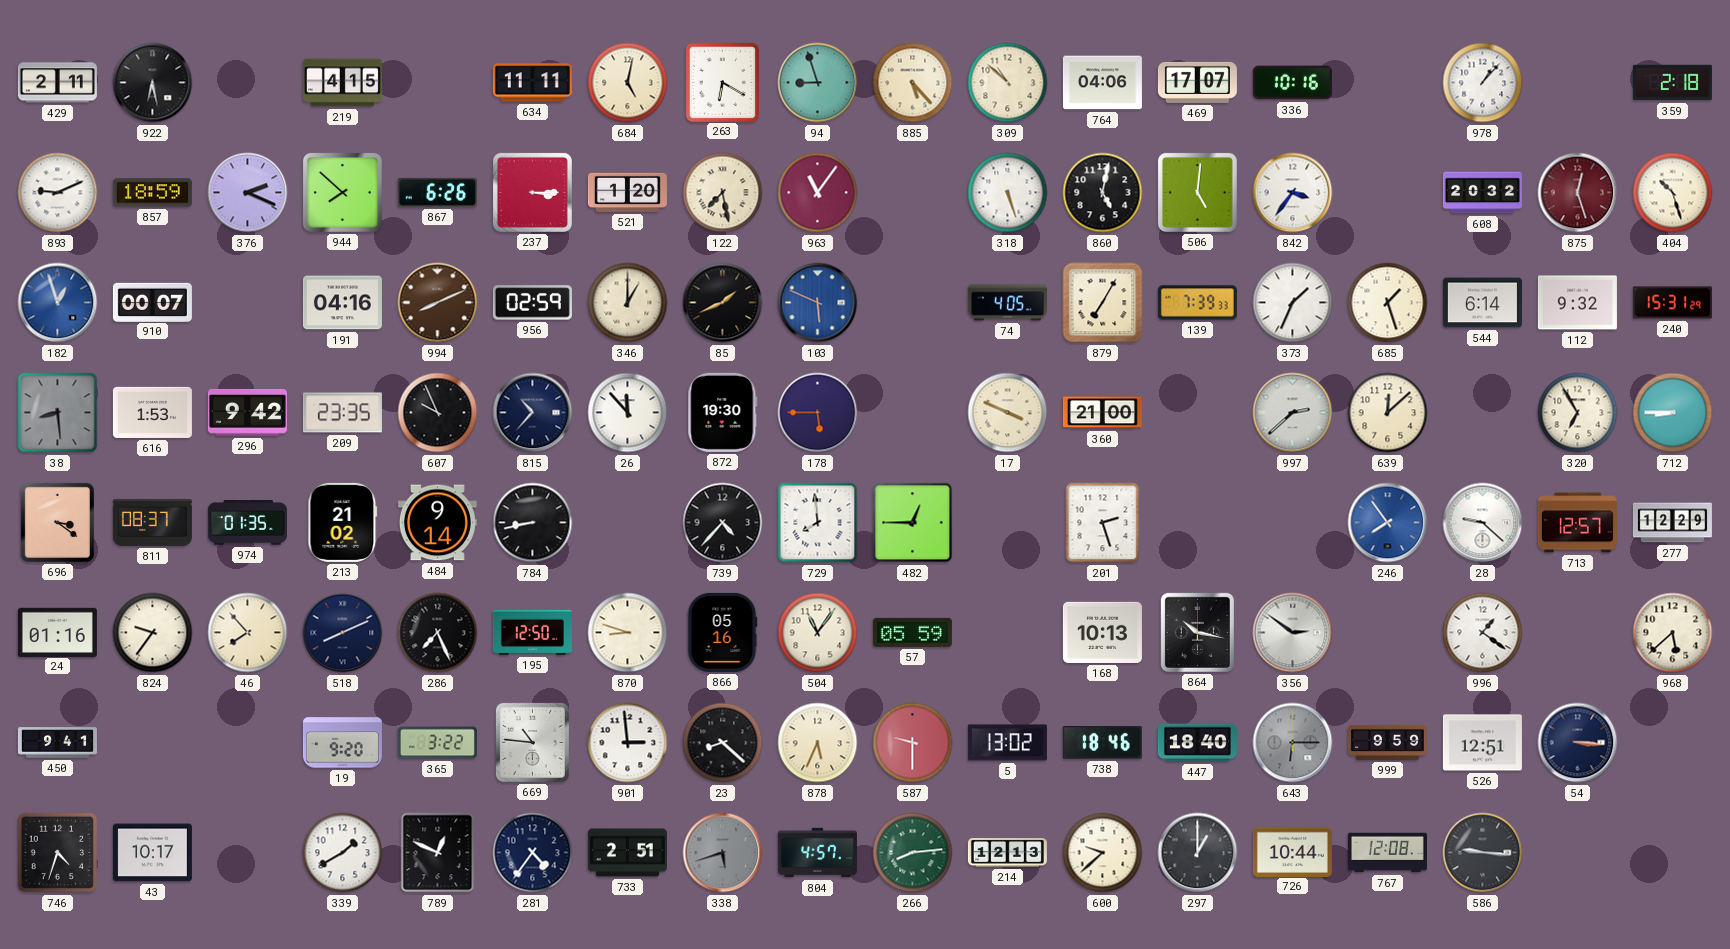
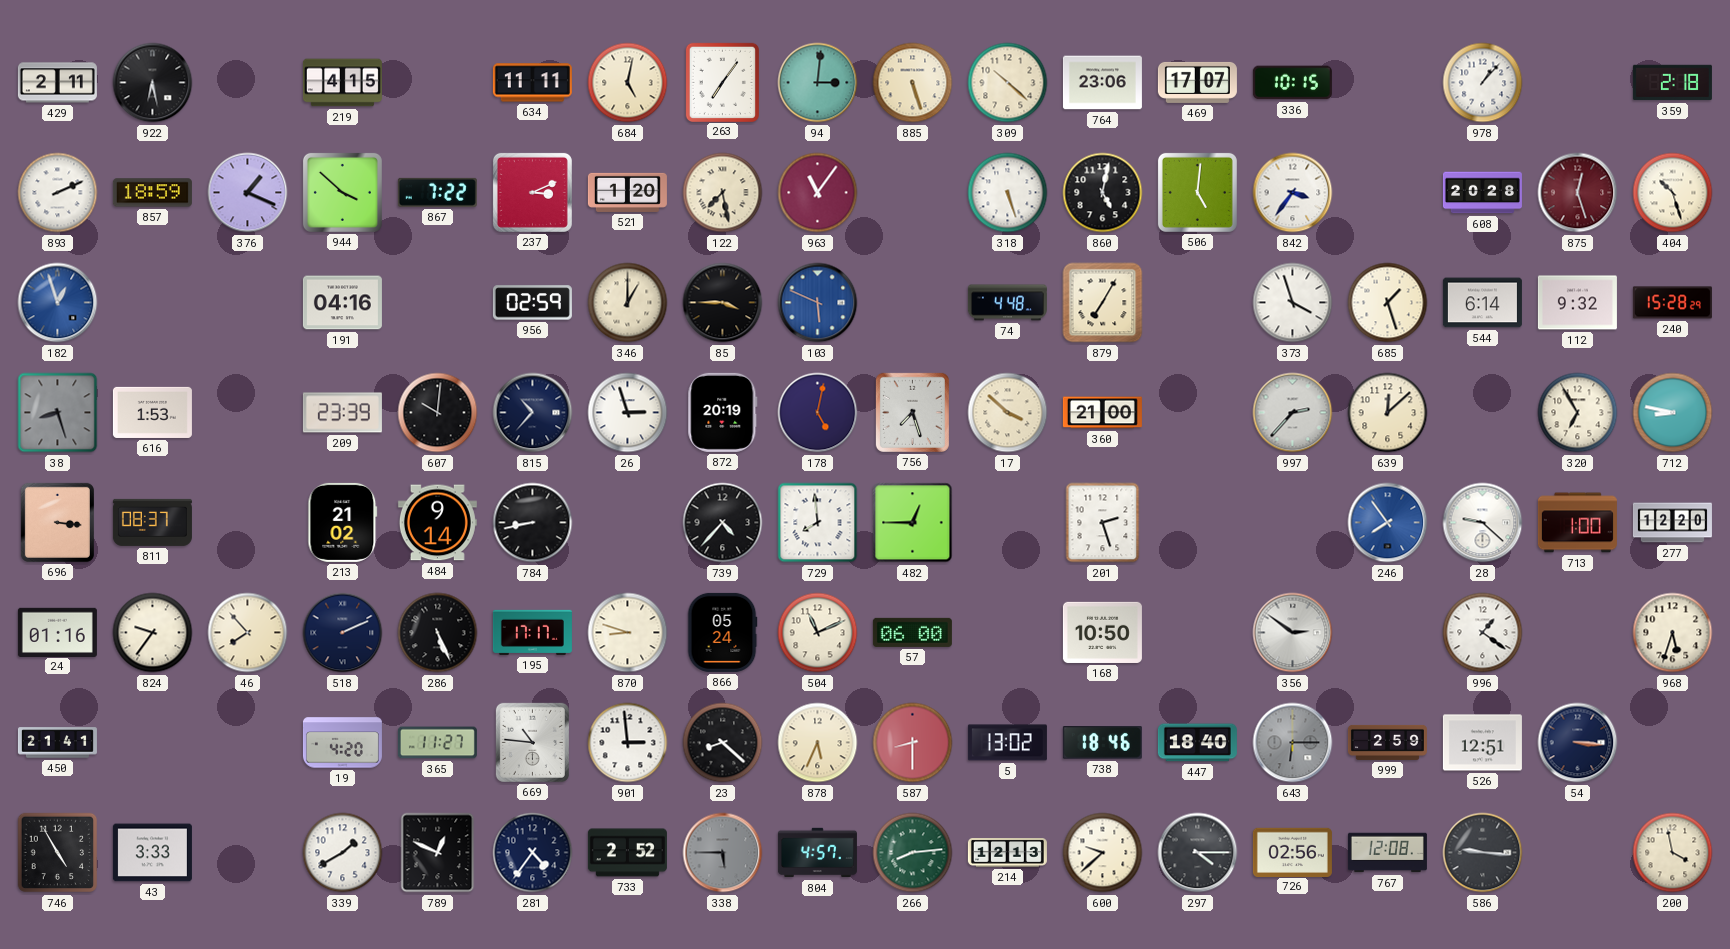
263: 6:20 -> 7:06
94: 8:57 -> 3:01
885: 5:23 -> 5:27
309: 10:52 -> 10:22
764: 04:06 -> 23:06
336: 10:16 -> 10:15
893: 9:11 -> 2:11
376: 2:19 -> 1:19
944: 7:52 -> 3:52
867: 6:26 -> 7:22
237: 3:15 -> 3:11
608: 20:32 -> 20:28
910: 00:07 -> none
994: 8:11 -> none
85: 1:41 -> 3:45
74: 4:05 -> 4:48
139: 7:39 -> none
373: 1:34 -> 3:57
240: 15:31 -> 15:28
38: 8:29 -> 8:27
296: 9:42 -> none
209: 23:35 -> 23:39
607: 9:56 -> 10:01
26: 11:53 -> 2:57
872: 19:30 -> 20:19
178: 5:45 -> 5:02
756: none -> 7:27
17: 3:49 -> 3:52
997: 2:38 -> 2:37
712: 8:45 -> 8:47
696: 3:21 -> 3:16
974: 01:35 -> none
713: 12:57 -> 1:00
277: 12:29 -> 12:20
518: 8:11 -> 2:11
286: 7:26 -> 5:26
195: 12:50 -> 17:17
866: 05:16 -> 05:24
504: 11:06 -> 11:11
57: 05:59 -> 06:00
168: 10:13 -> 10:50
864: 10:17 -> none
968: 5:38 -> 5:33
450: 9:41 -> 21:41
19: 9:20 -> 4:20
365: 3:22 -> 11:27
587: 9:30 -> 8:30
999: 9:59 -> 2:59
746: 4:33 -> 4:55
43: 10:17 -> 3:33
733: 2:51 -> 2:52
338: 5:42 -> 5:45
297: 1:00 -> 4:15
726: 10:44 -> 02:56
200: none -> 3:58
